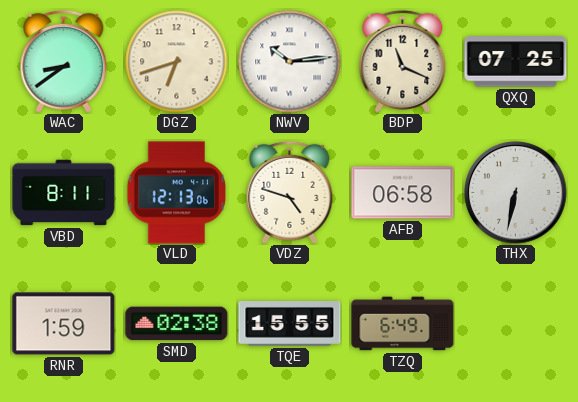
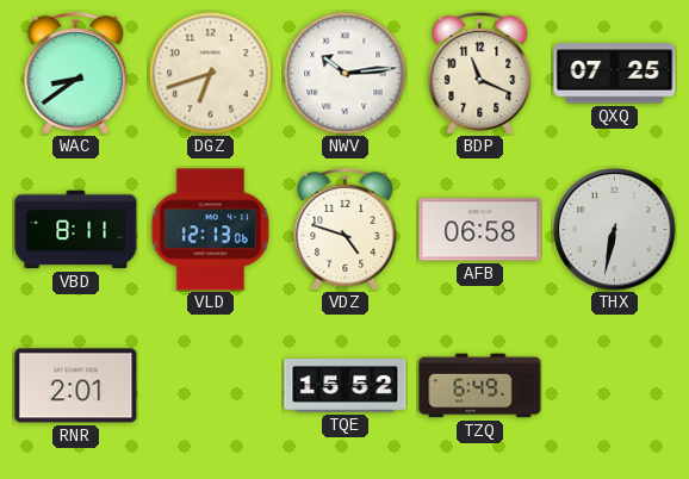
RNR: 1:59 -> 2:01
SMD: 02:38 -> none
TQE: 15:55 -> 15:52
